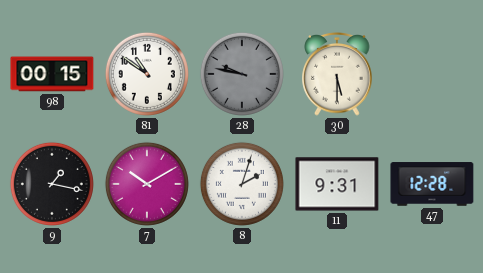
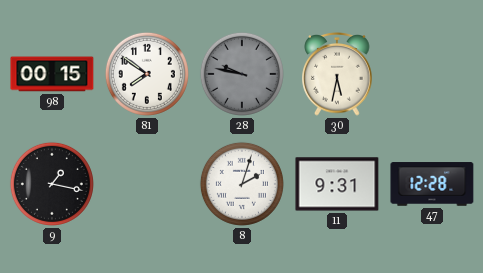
81: 10:51 -> 7:51
30: 5:30 -> 5:32
7: 10:10 -> none
